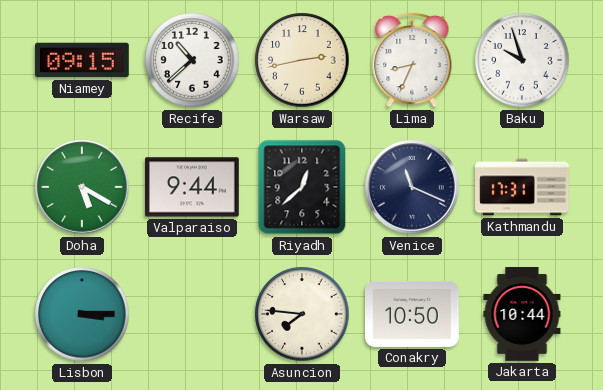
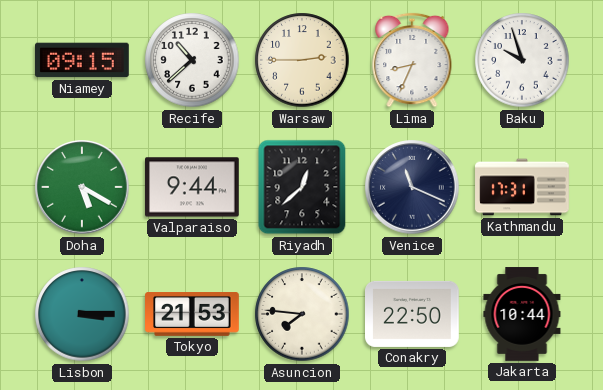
Warsaw: 2:43 -> 2:45
Tokyo: none -> 21:53
Conakry: 10:50 -> 22:50
